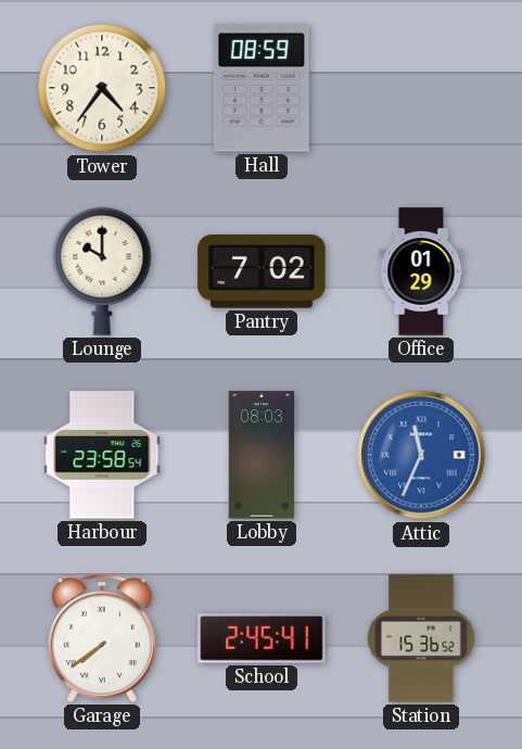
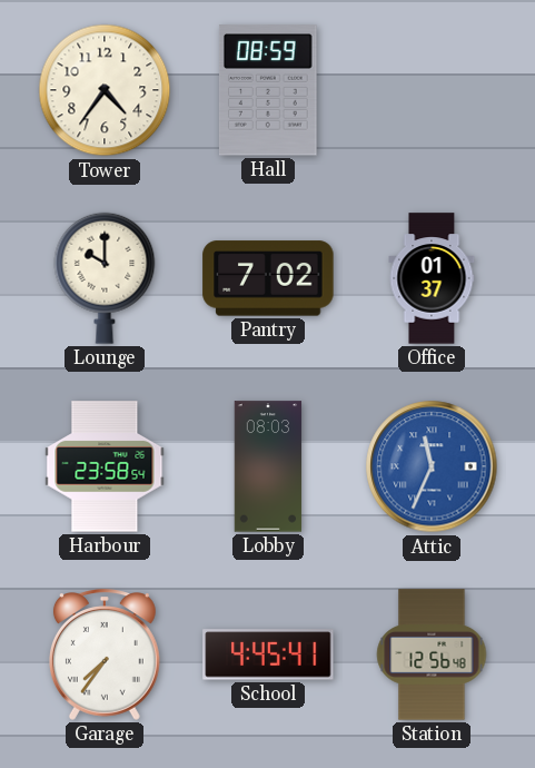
Office: 01:29 -> 01:37
Garage: 7:39 -> 7:36
School: 2:45 -> 4:45
Station: 15:36 -> 12:56
